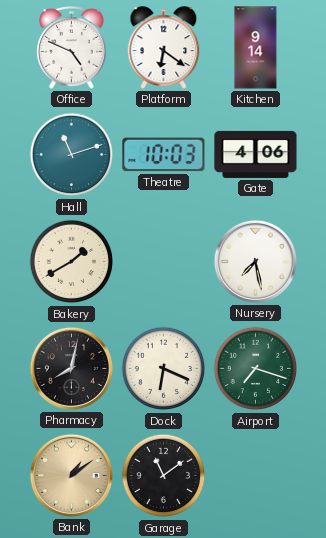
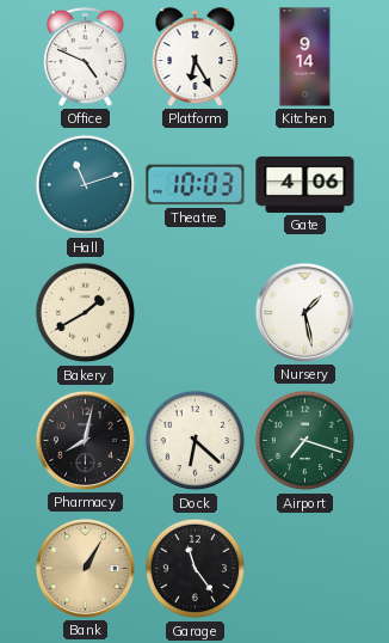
Platform: 6:21 -> 6:25
Nursery: 7:28 -> 1:28
Dock: 6:19 -> 6:22
Bank: 1:09 -> 1:05
Garage: 11:09 -> 11:24
